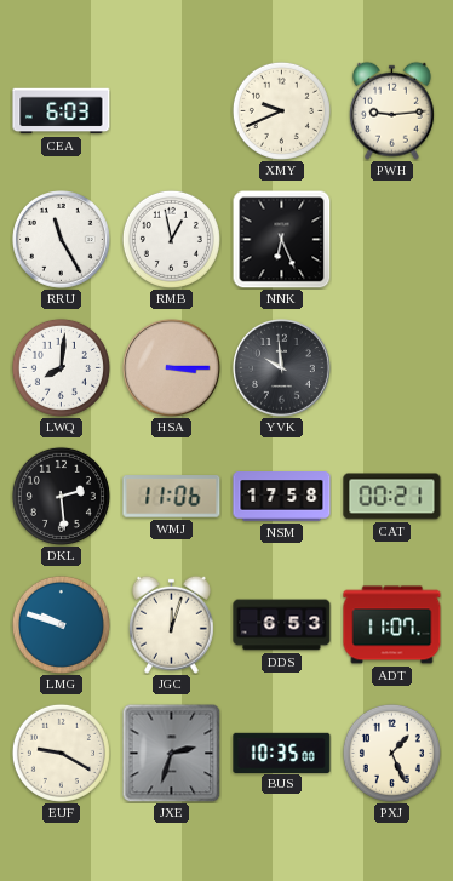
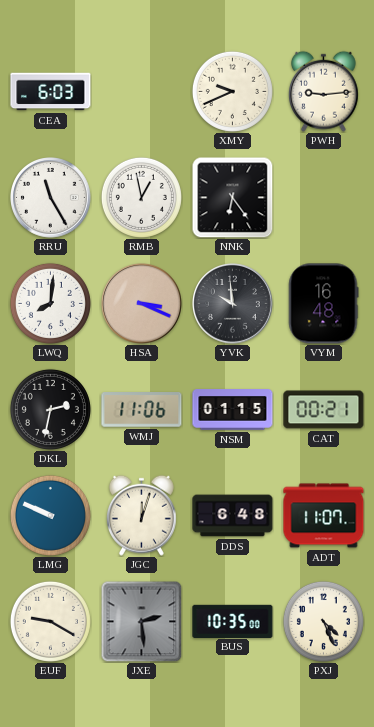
NNK: 6:26 -> 6:24
HSA: 3:15 -> 3:19
VYM: none -> 16:48
DKL: 2:29 -> 2:32
NSM: 17:58 -> 01:15
LMG: 9:48 -> 9:49
DDS: 6:53 -> 6:48
JXE: 2:33 -> 2:29
PXJ: 1:26 -> 4:26
